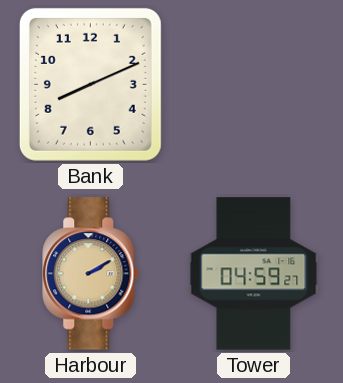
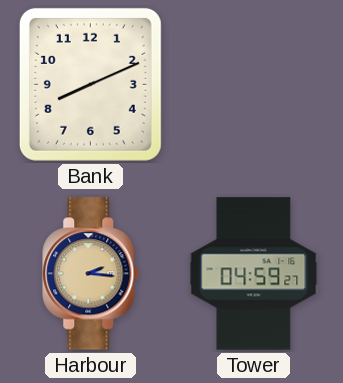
Harbour: 2:10 -> 2:16
